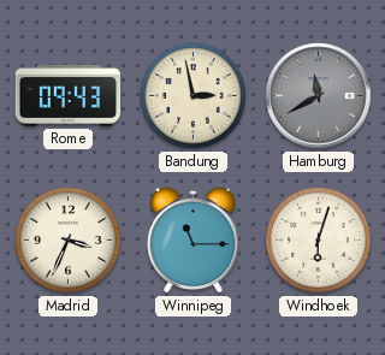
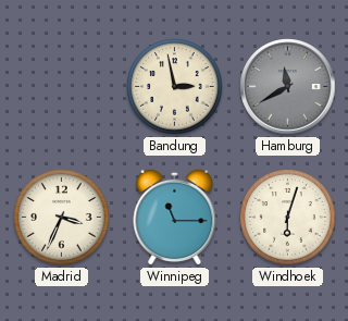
Rome: 09:43 -> none
